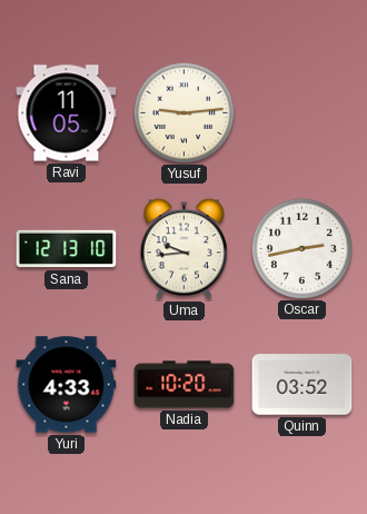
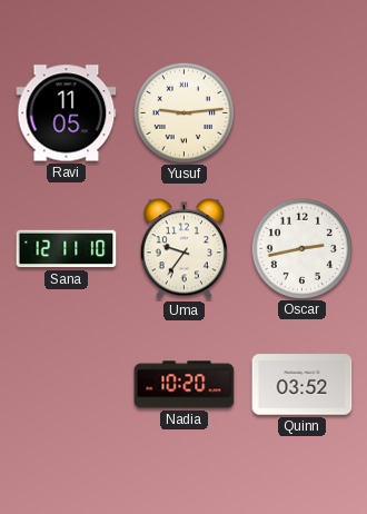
Sana: 12:13 -> 12:11
Uma: 9:44 -> 9:36
Yuri: 4:33 -> none
